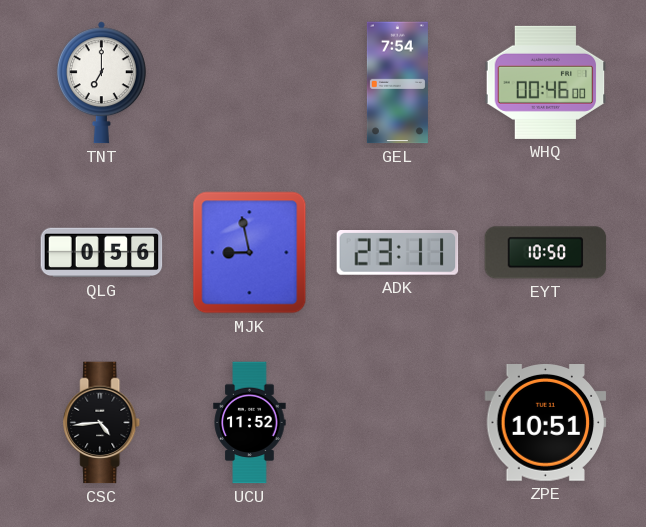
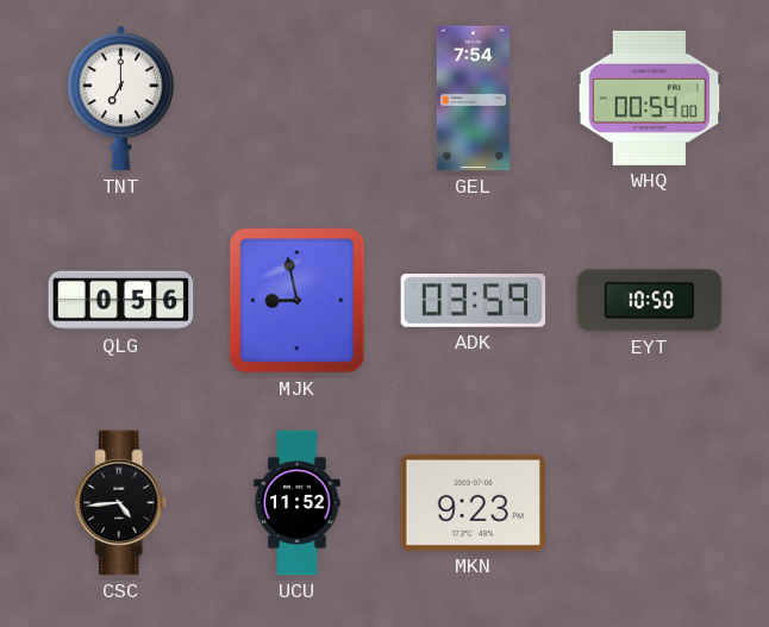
WHQ: 00:46 -> 00:54
ADK: 23:11 -> 03:59
MKN: none -> 9:23
ZPE: 10:51 -> none
